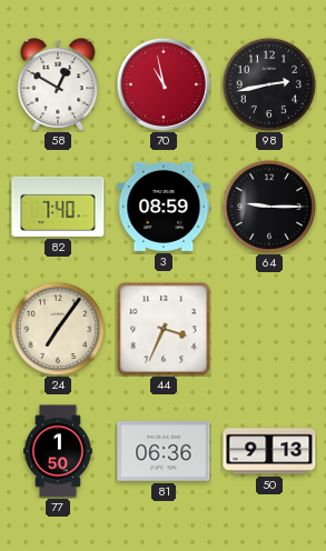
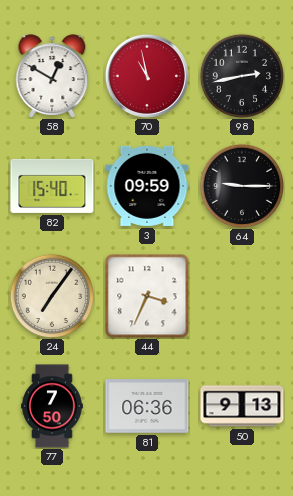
82: 7:40 -> 15:40
3: 08:59 -> 09:59
77: 1:50 -> 7:50
